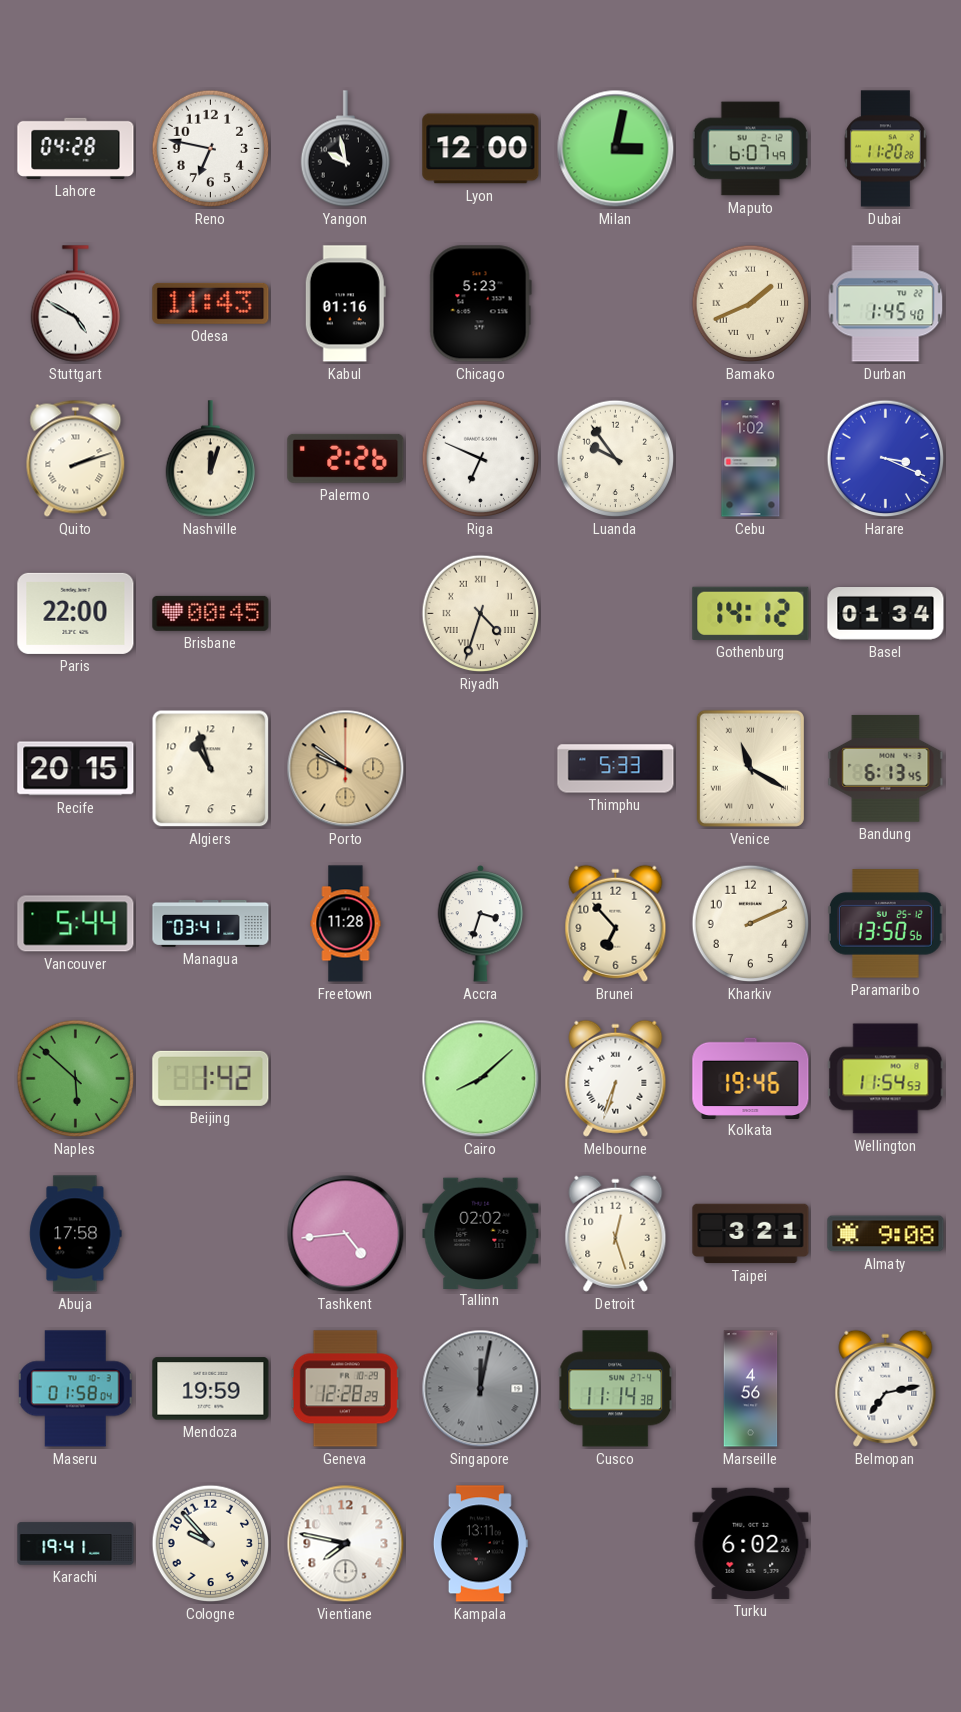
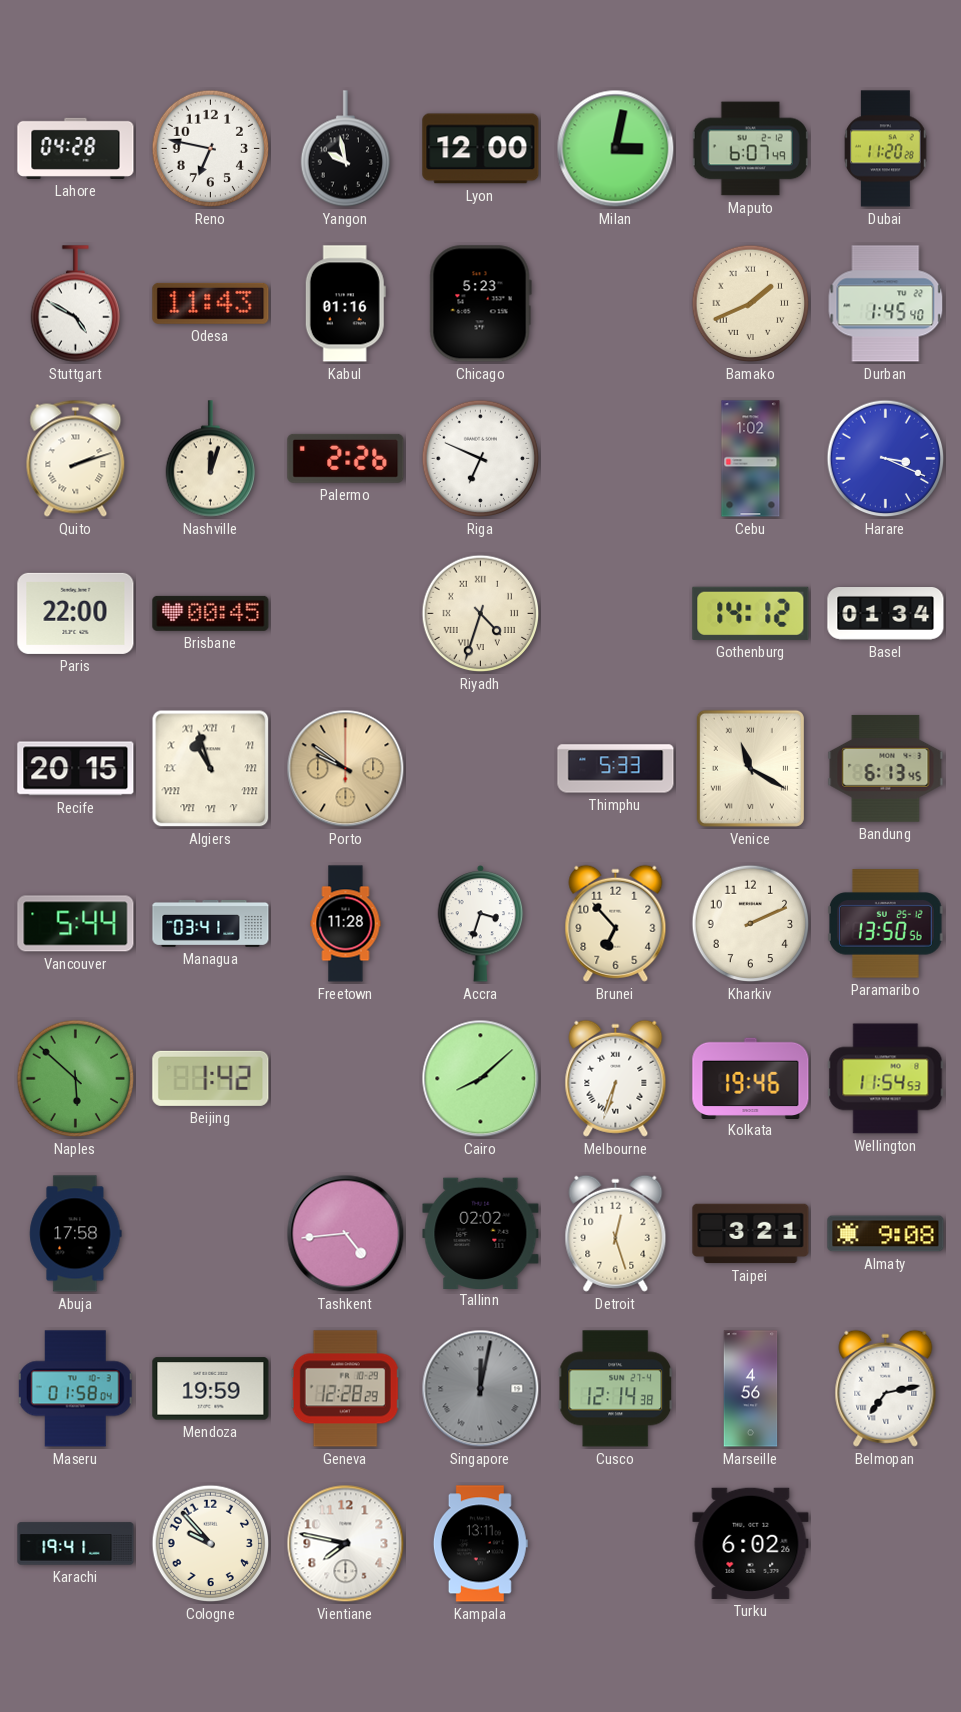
Luanda: 9:54 -> none
Algiers numerals: Arabic -> Roman
Cusco: 11:14 -> 12:14
